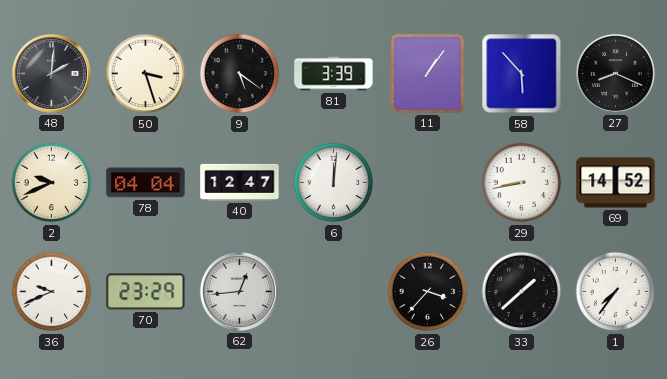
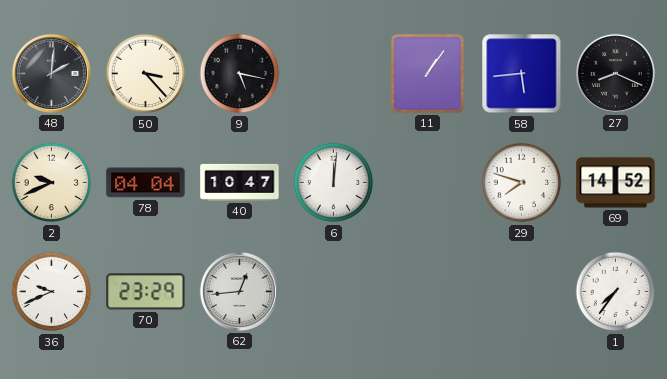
50: 3:27 -> 3:23
9: 5:21 -> 5:17
81: 3:39 -> none
58: 5:53 -> 5:44
40: 12:47 -> 10:47
29: 8:43 -> 7:48
26: 3:37 -> none
33: 1:38 -> none
